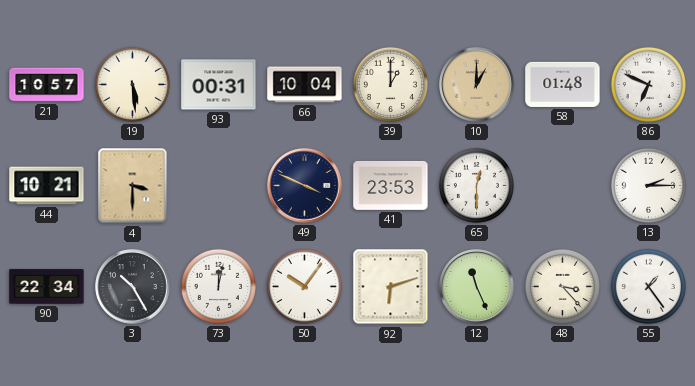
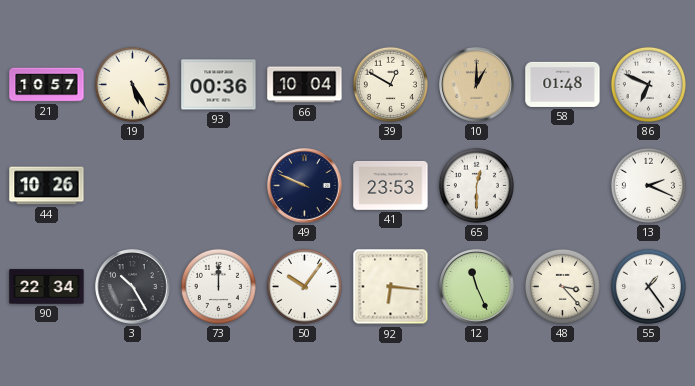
19: 5:29 -> 5:25
93: 00:31 -> 00:36
39: 1:00 -> 12:50
44: 10:21 -> 10:26
4: 3:30 -> none
49: 3:49 -> 9:49
13: 2:15 -> 2:19
73: 12:02 -> 12:00
92: 6:12 -> 6:16
